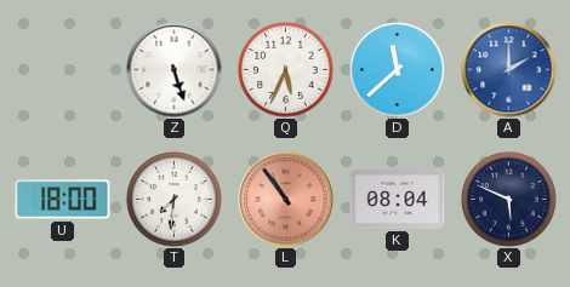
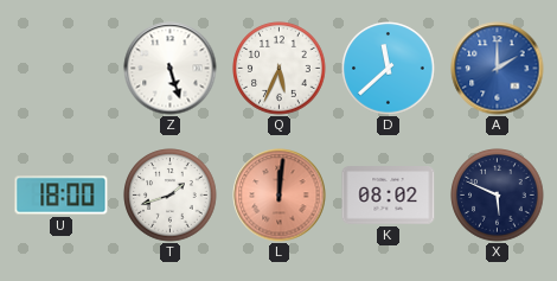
T: 7:31 -> 1:42
L: 10:54 -> 12:01
K: 08:04 -> 08:02
